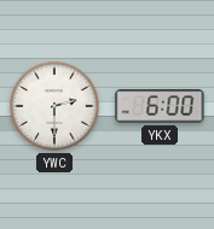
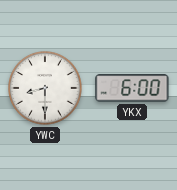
YWC: 2:30 -> 8:30
